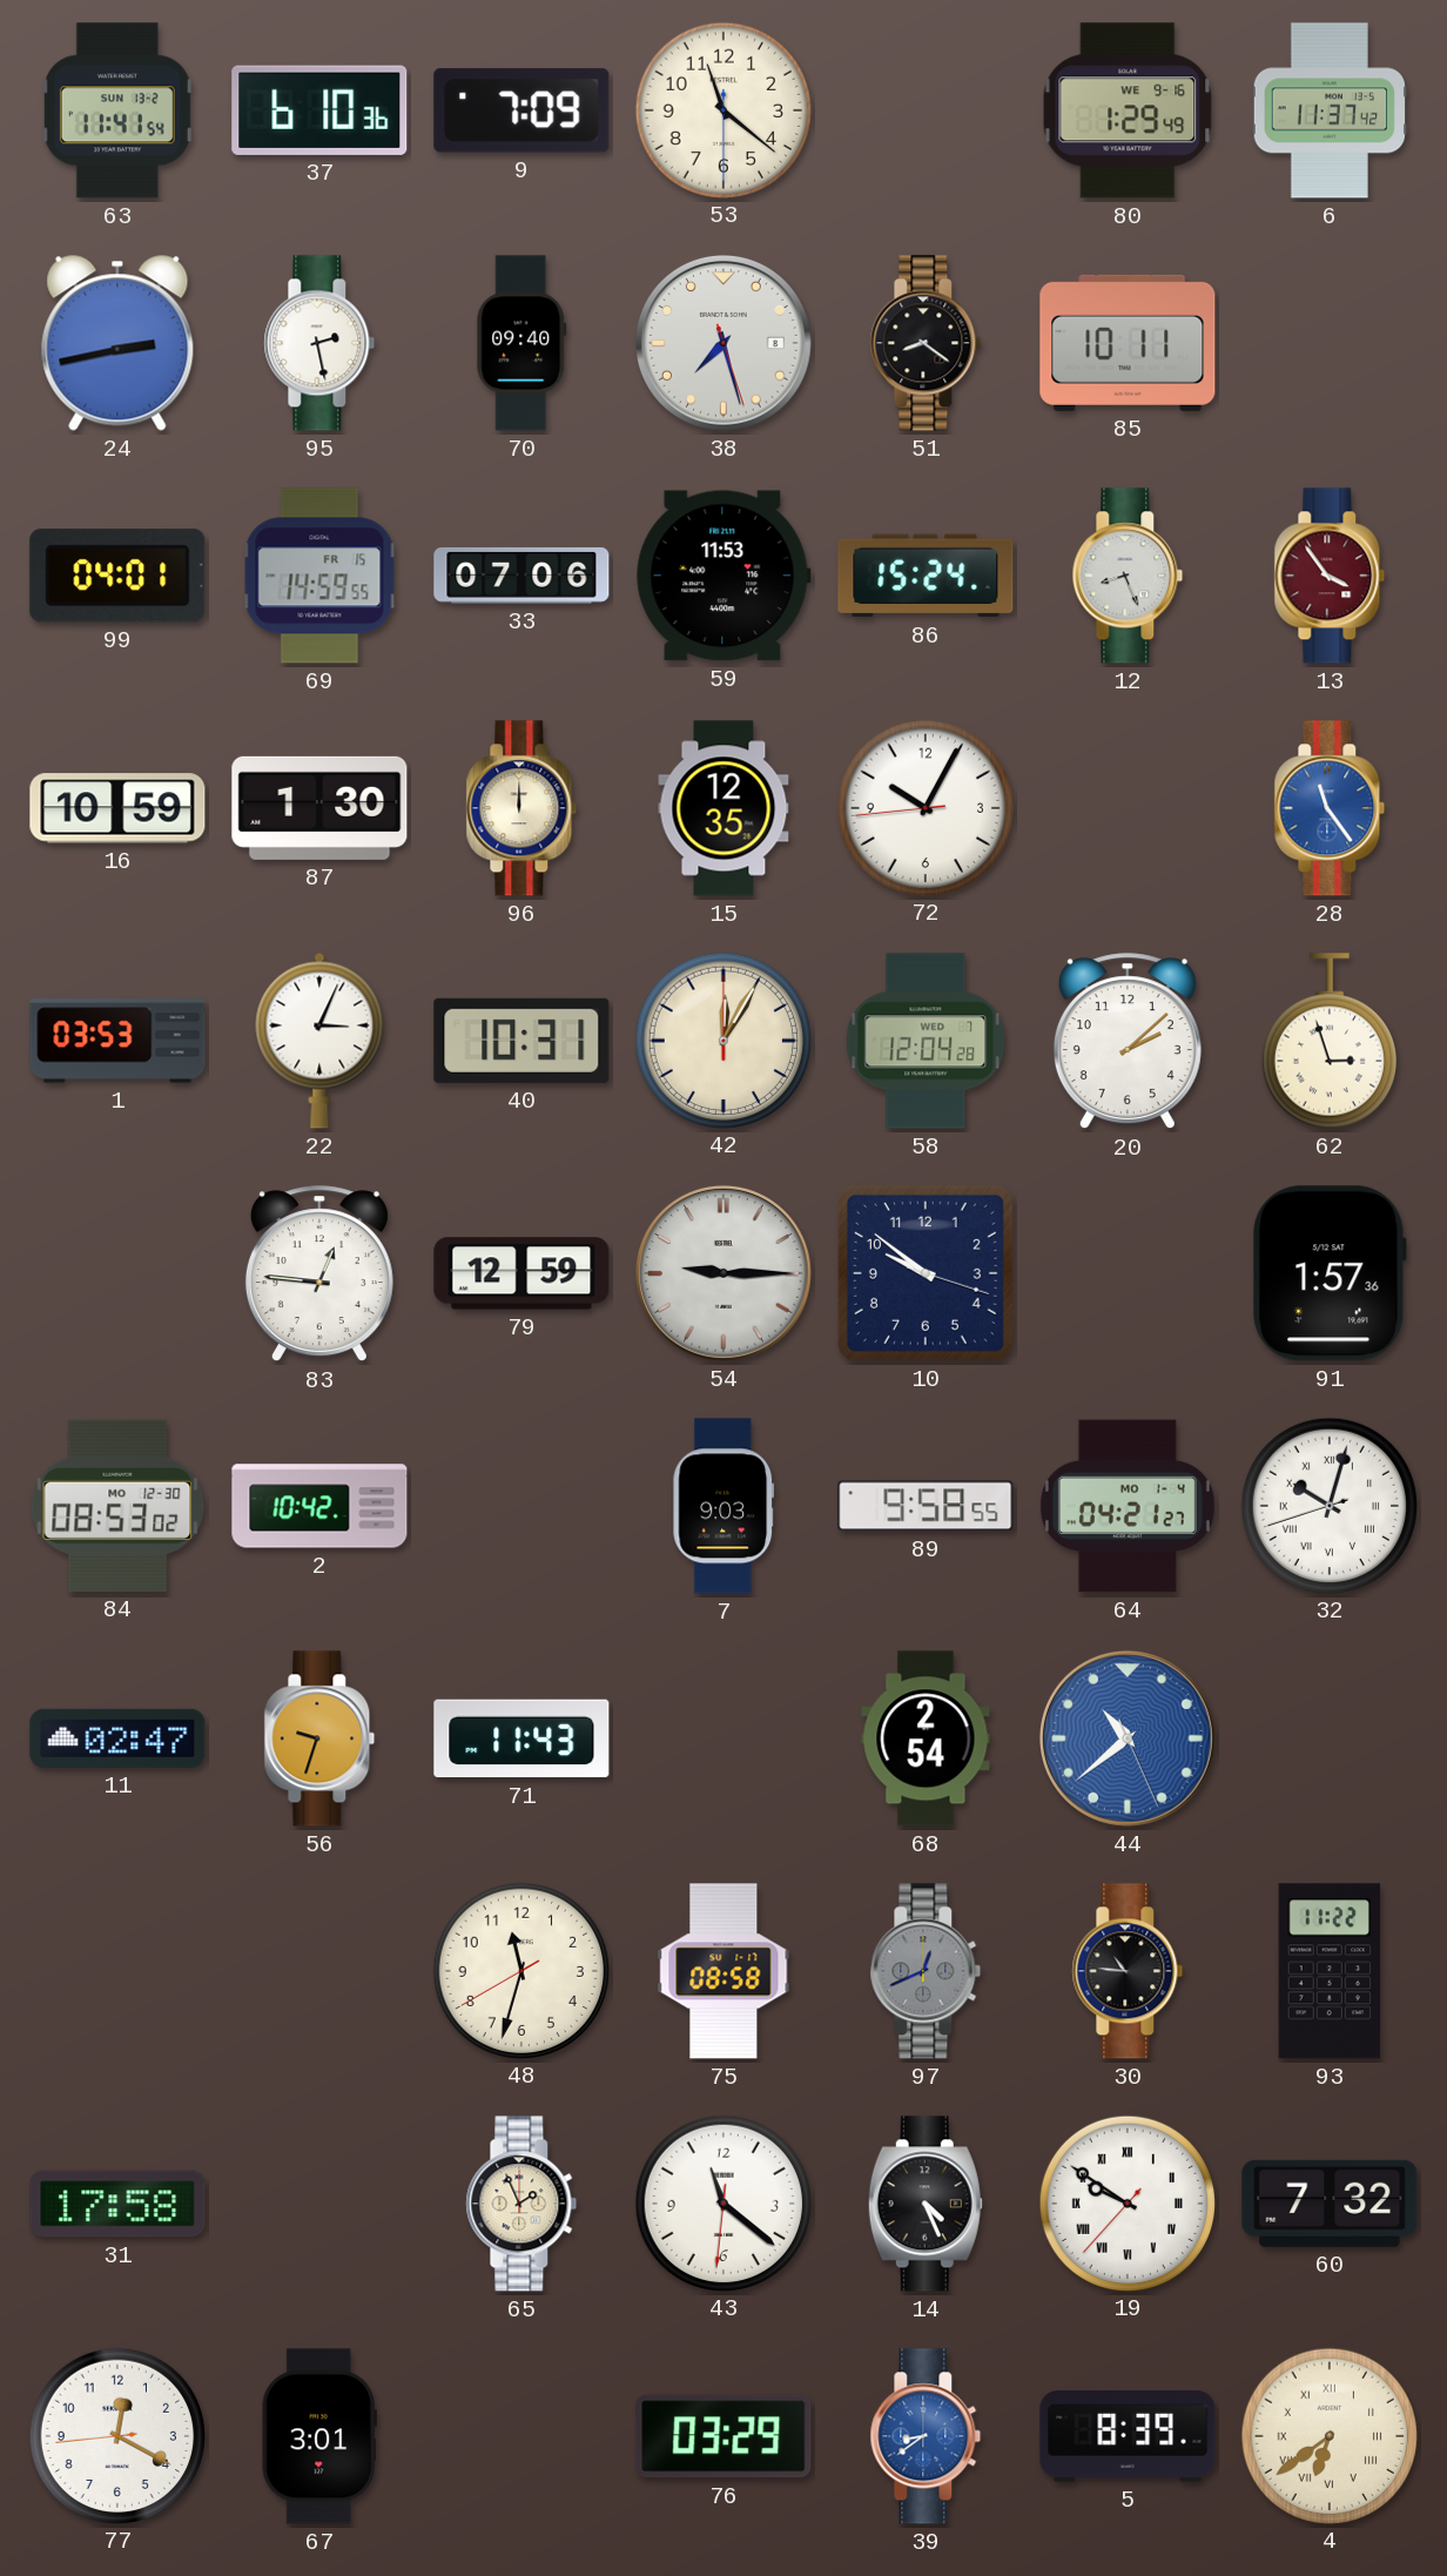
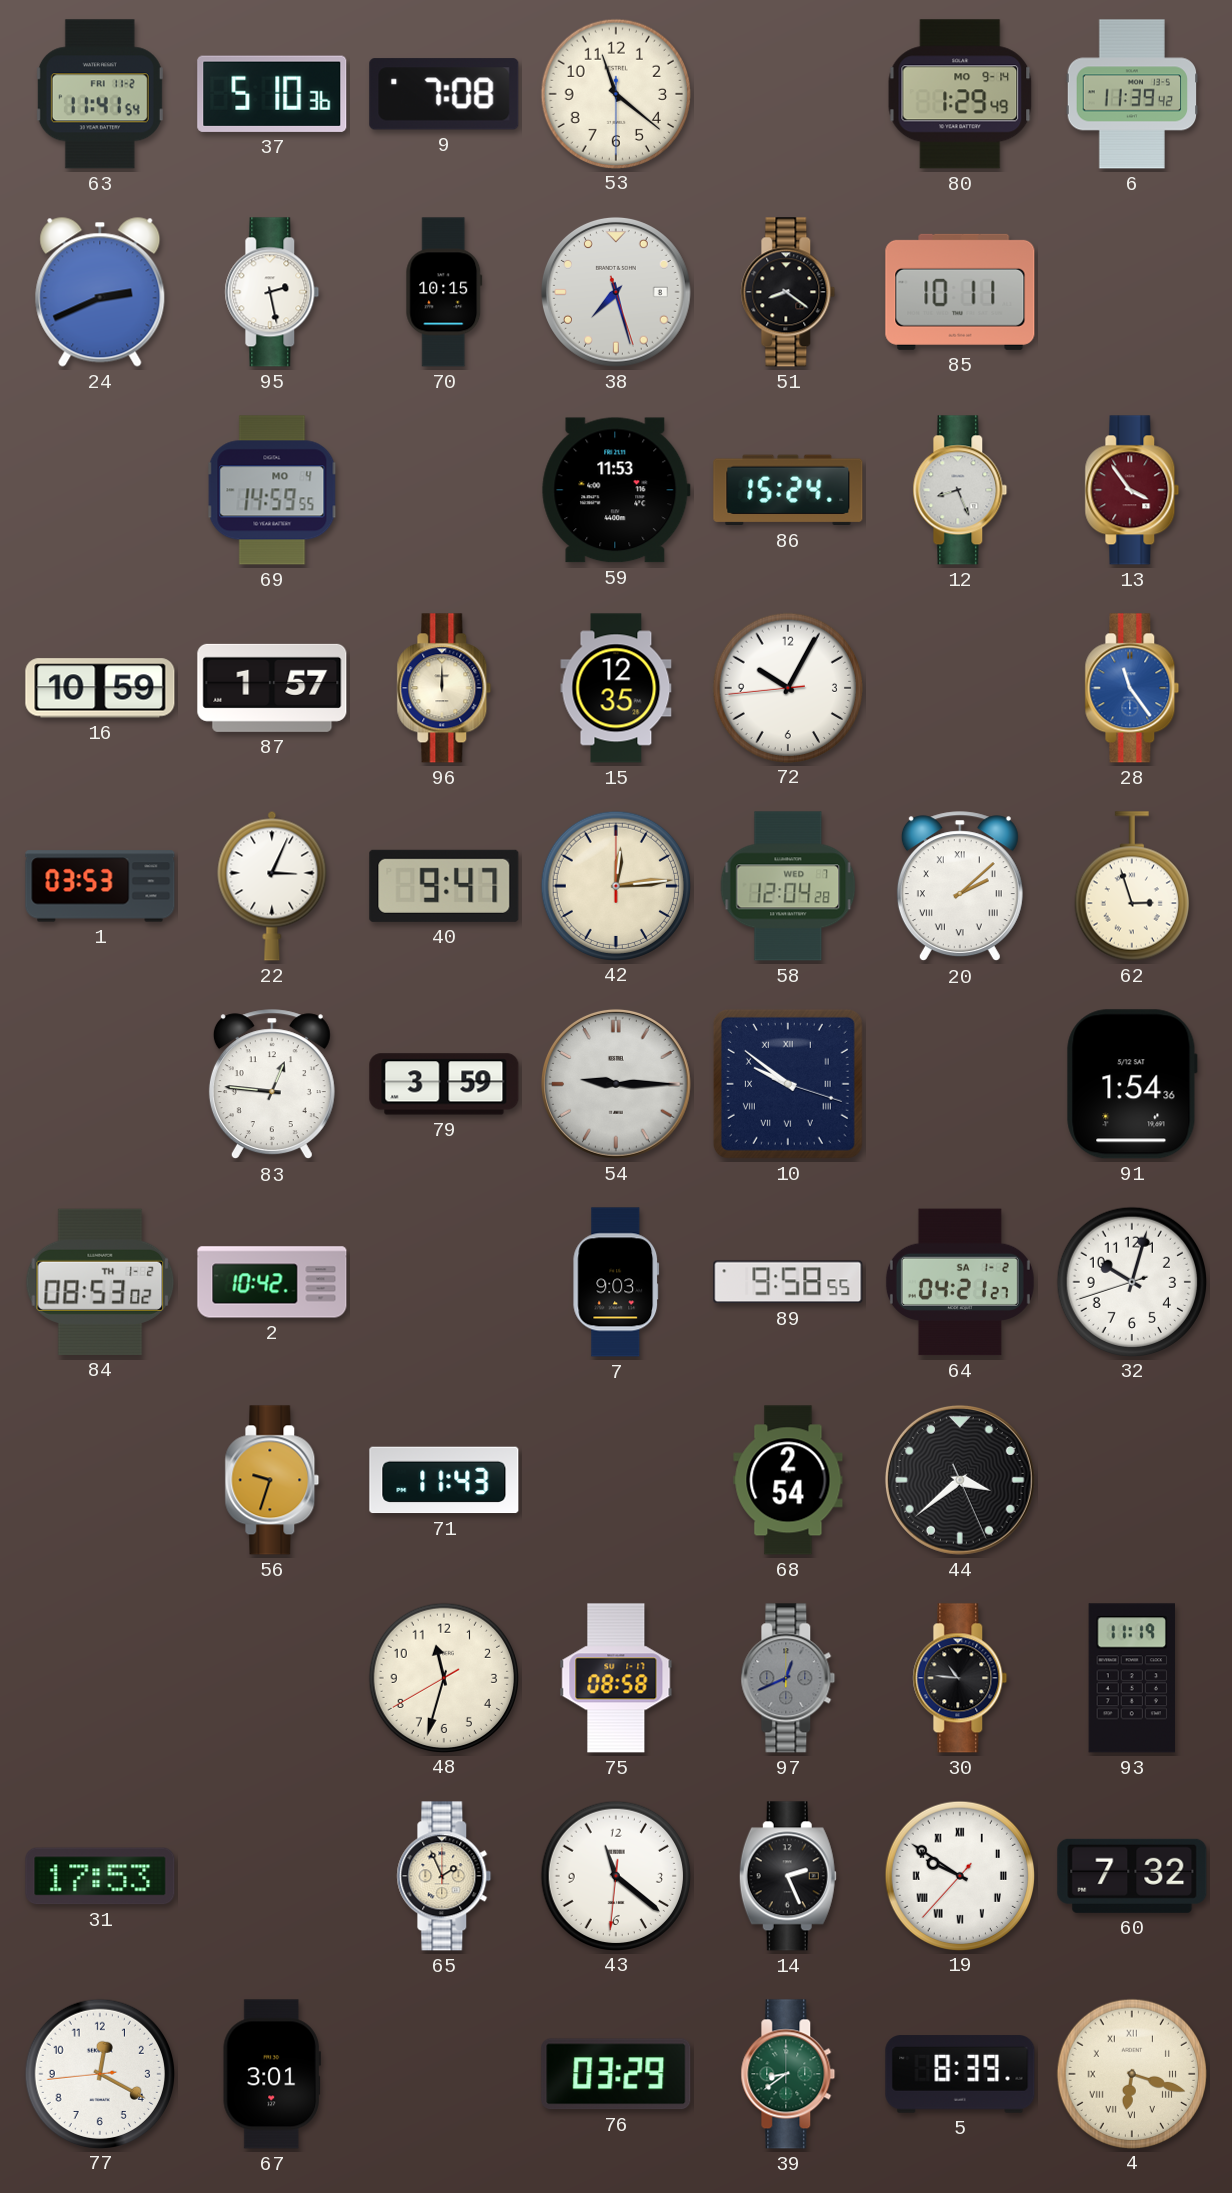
63 date: SUN 13-2 -> FRI 11-2
37: 6:10 -> 5:10
9: 7:09 -> 7:08
80 date: WE 9-16 -> MO 9-14
6: 11:37 -> 11:39
24: 2:43 -> 2:41
70: 09:40 -> 10:15
99: 04:01 -> none
69 date: FR 15 -> MO 4
33: 07:06 -> none
87: 1:30 -> 1:57
40: 10:31 -> 9:47
42: 12:05 -> 12:14
20 numerals: Arabic -> Roman
79: 12:59 -> 3:59
10 numerals: Arabic -> Roman
91: 1:57 -> 1:54
84 date: MO 12-30 -> TH 1-2
64 date: MO 1-4 -> SA 1-2
32 numerals: Roman -> Arabic
11: 02:47 -> none
44: 10:38 -> 3:38
44 dial: blue -> black
93: 11:22 -> 11:19
31: 17:58 -> 17:53
14: 4:26 -> 2:26
39 dial: blue -> green
4: 6:39 -> 6:18
